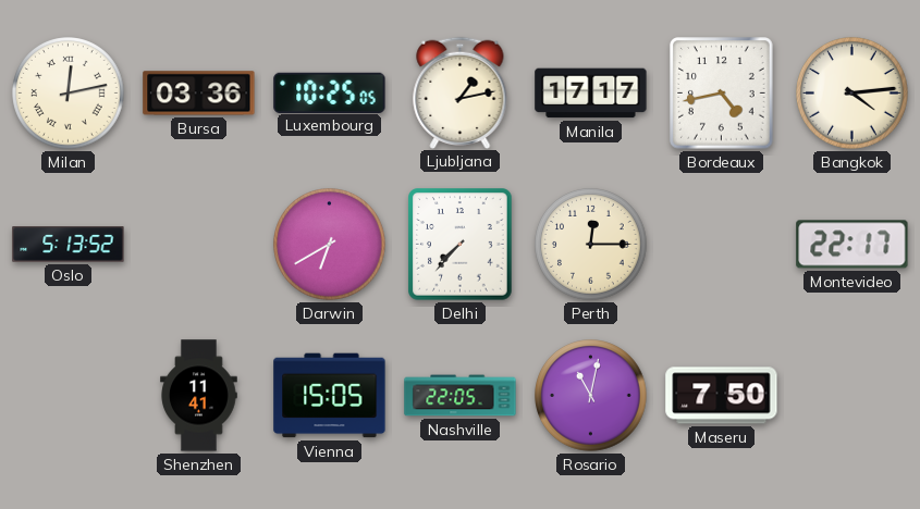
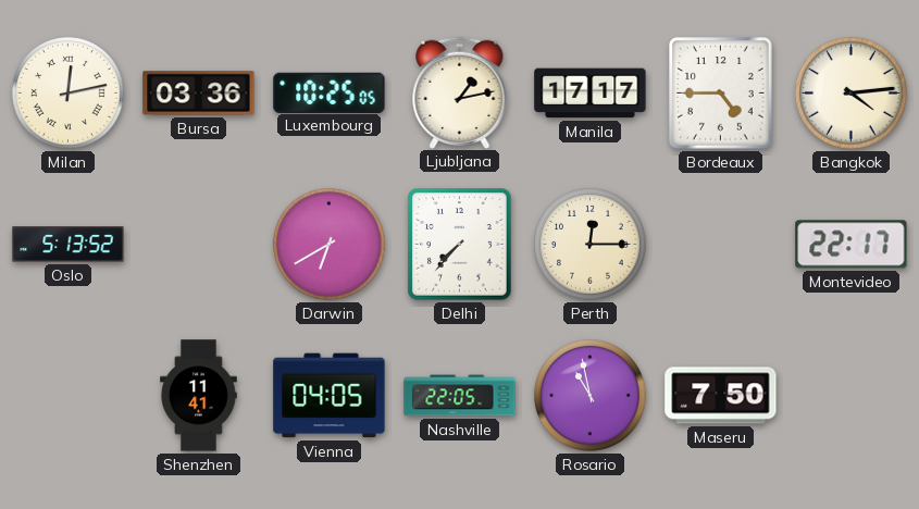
Bordeaux: 4:43 -> 4:45
Vienna: 15:05 -> 04:05
Rosario: 11:02 -> 10:58
